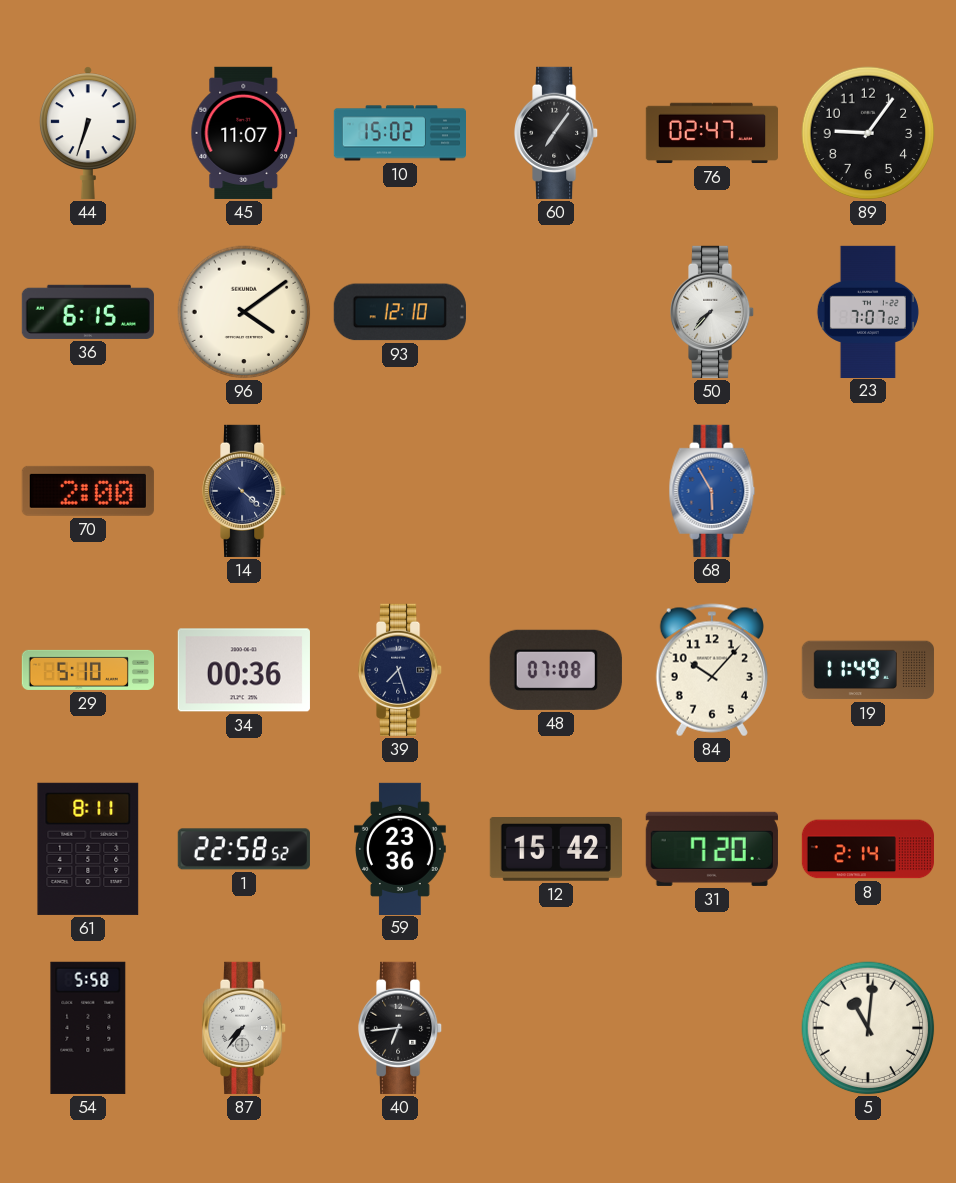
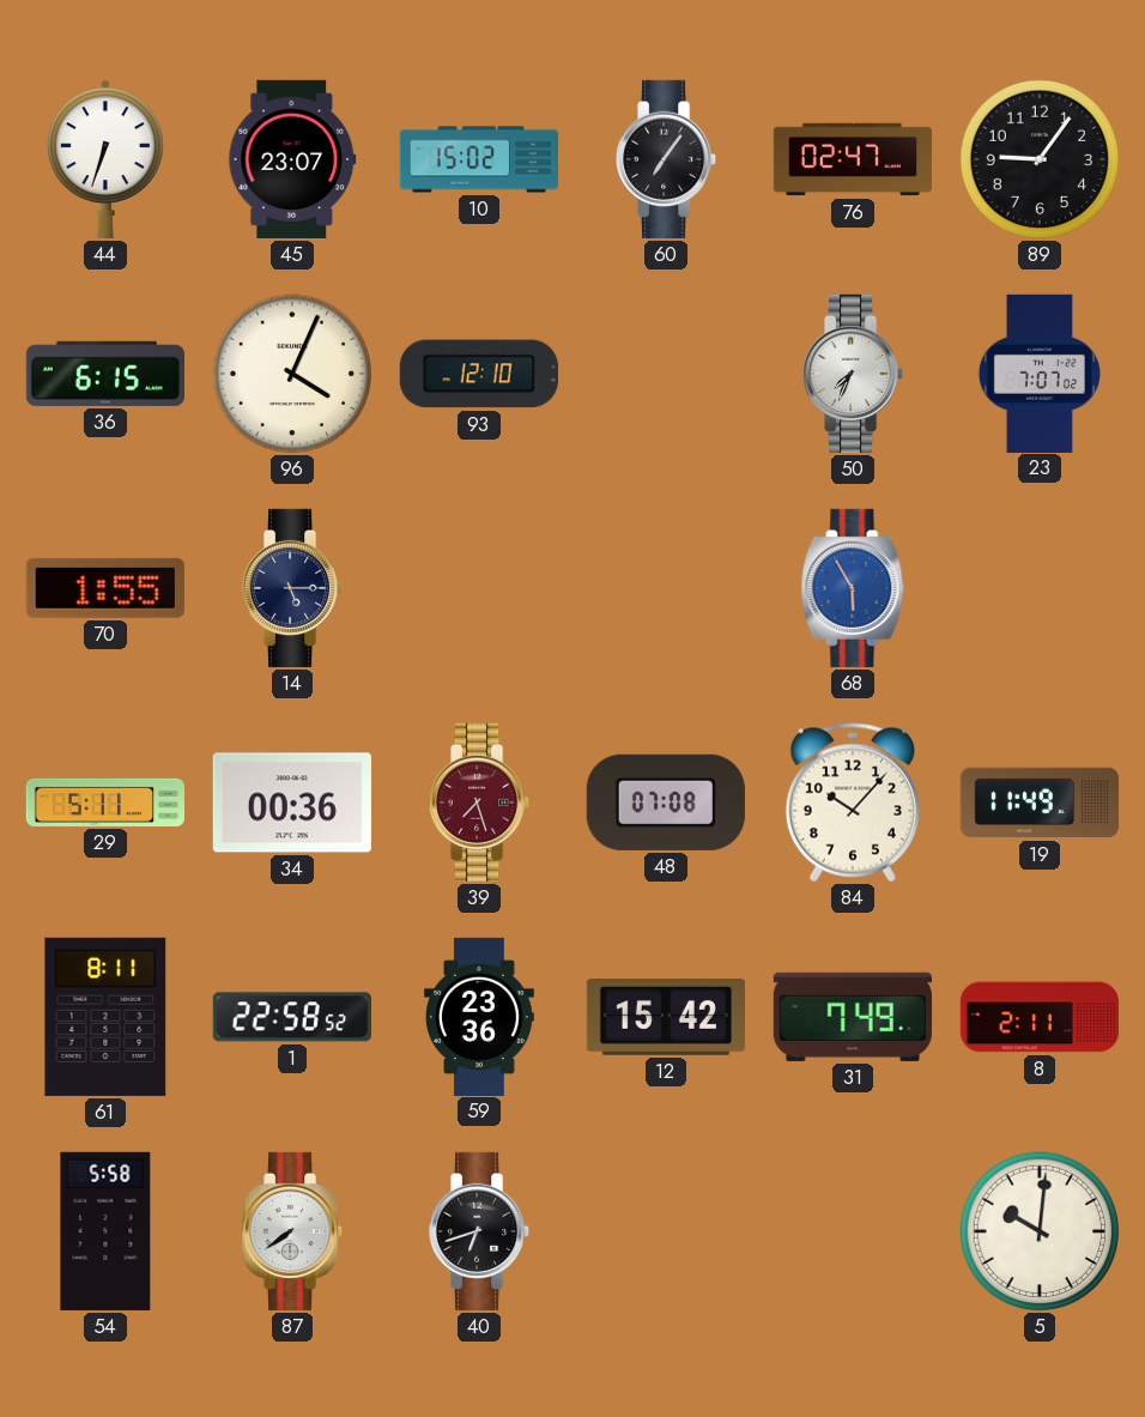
45: 11:07 -> 23:07
96: 4:09 -> 4:04
50: 7:37 -> 7:34
70: 2:00 -> 1:55
14: 4:22 -> 5:15
29: 5:10 -> 5:11
39 dial: navy -> burgundy
31: 7:20 -> 7:49
8: 2:14 -> 2:11
87: 7:36 -> 7:39
40: 6:44 -> 6:42
5: 11:01 -> 10:01
